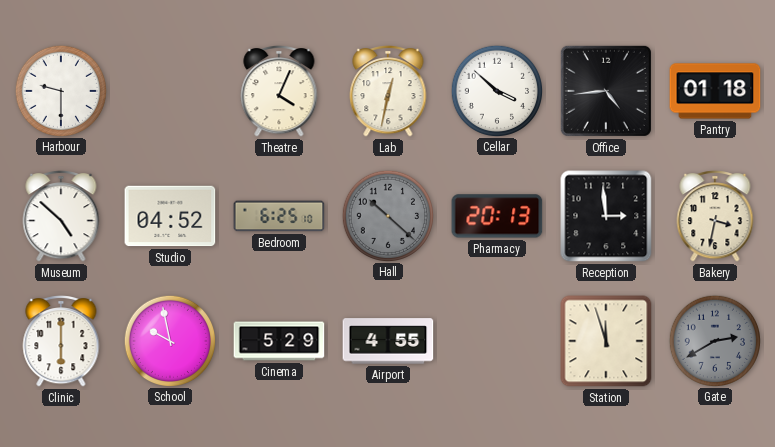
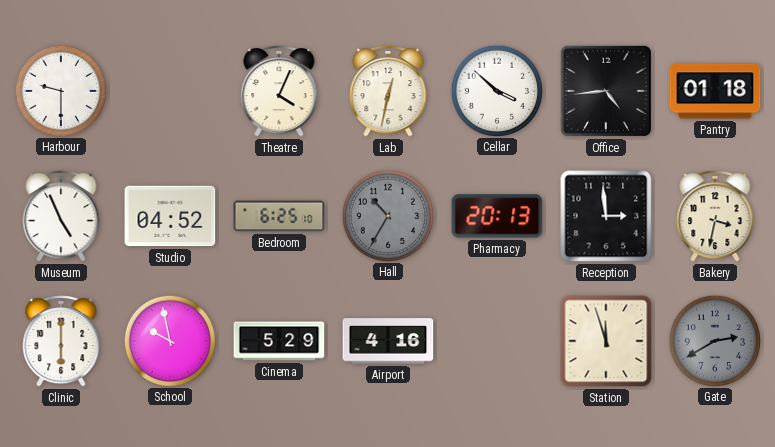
Museum: 4:52 -> 4:56
Hall: 10:22 -> 10:35
Airport: 4:55 -> 4:16
